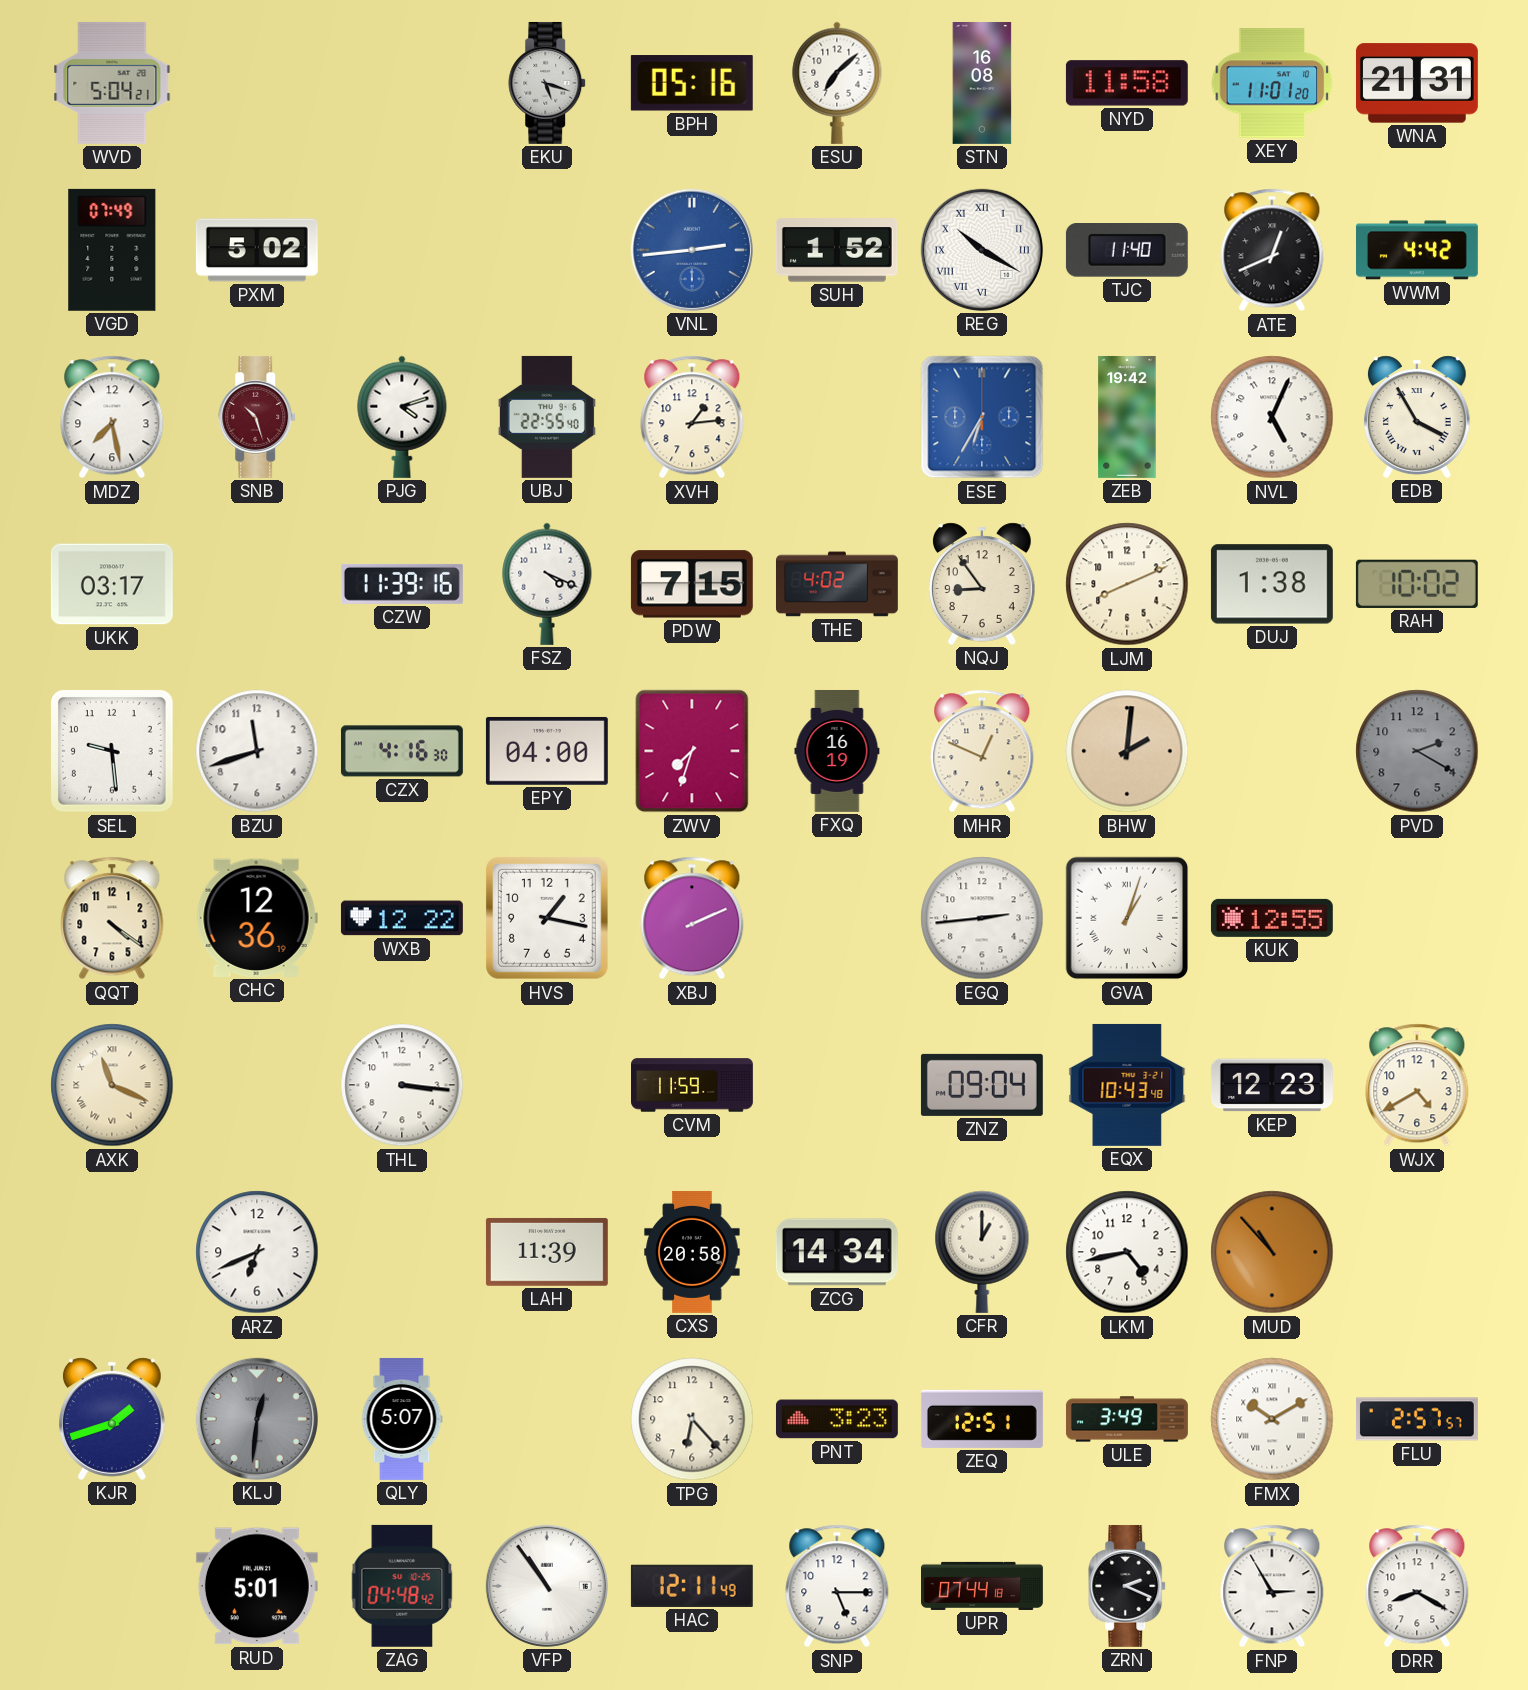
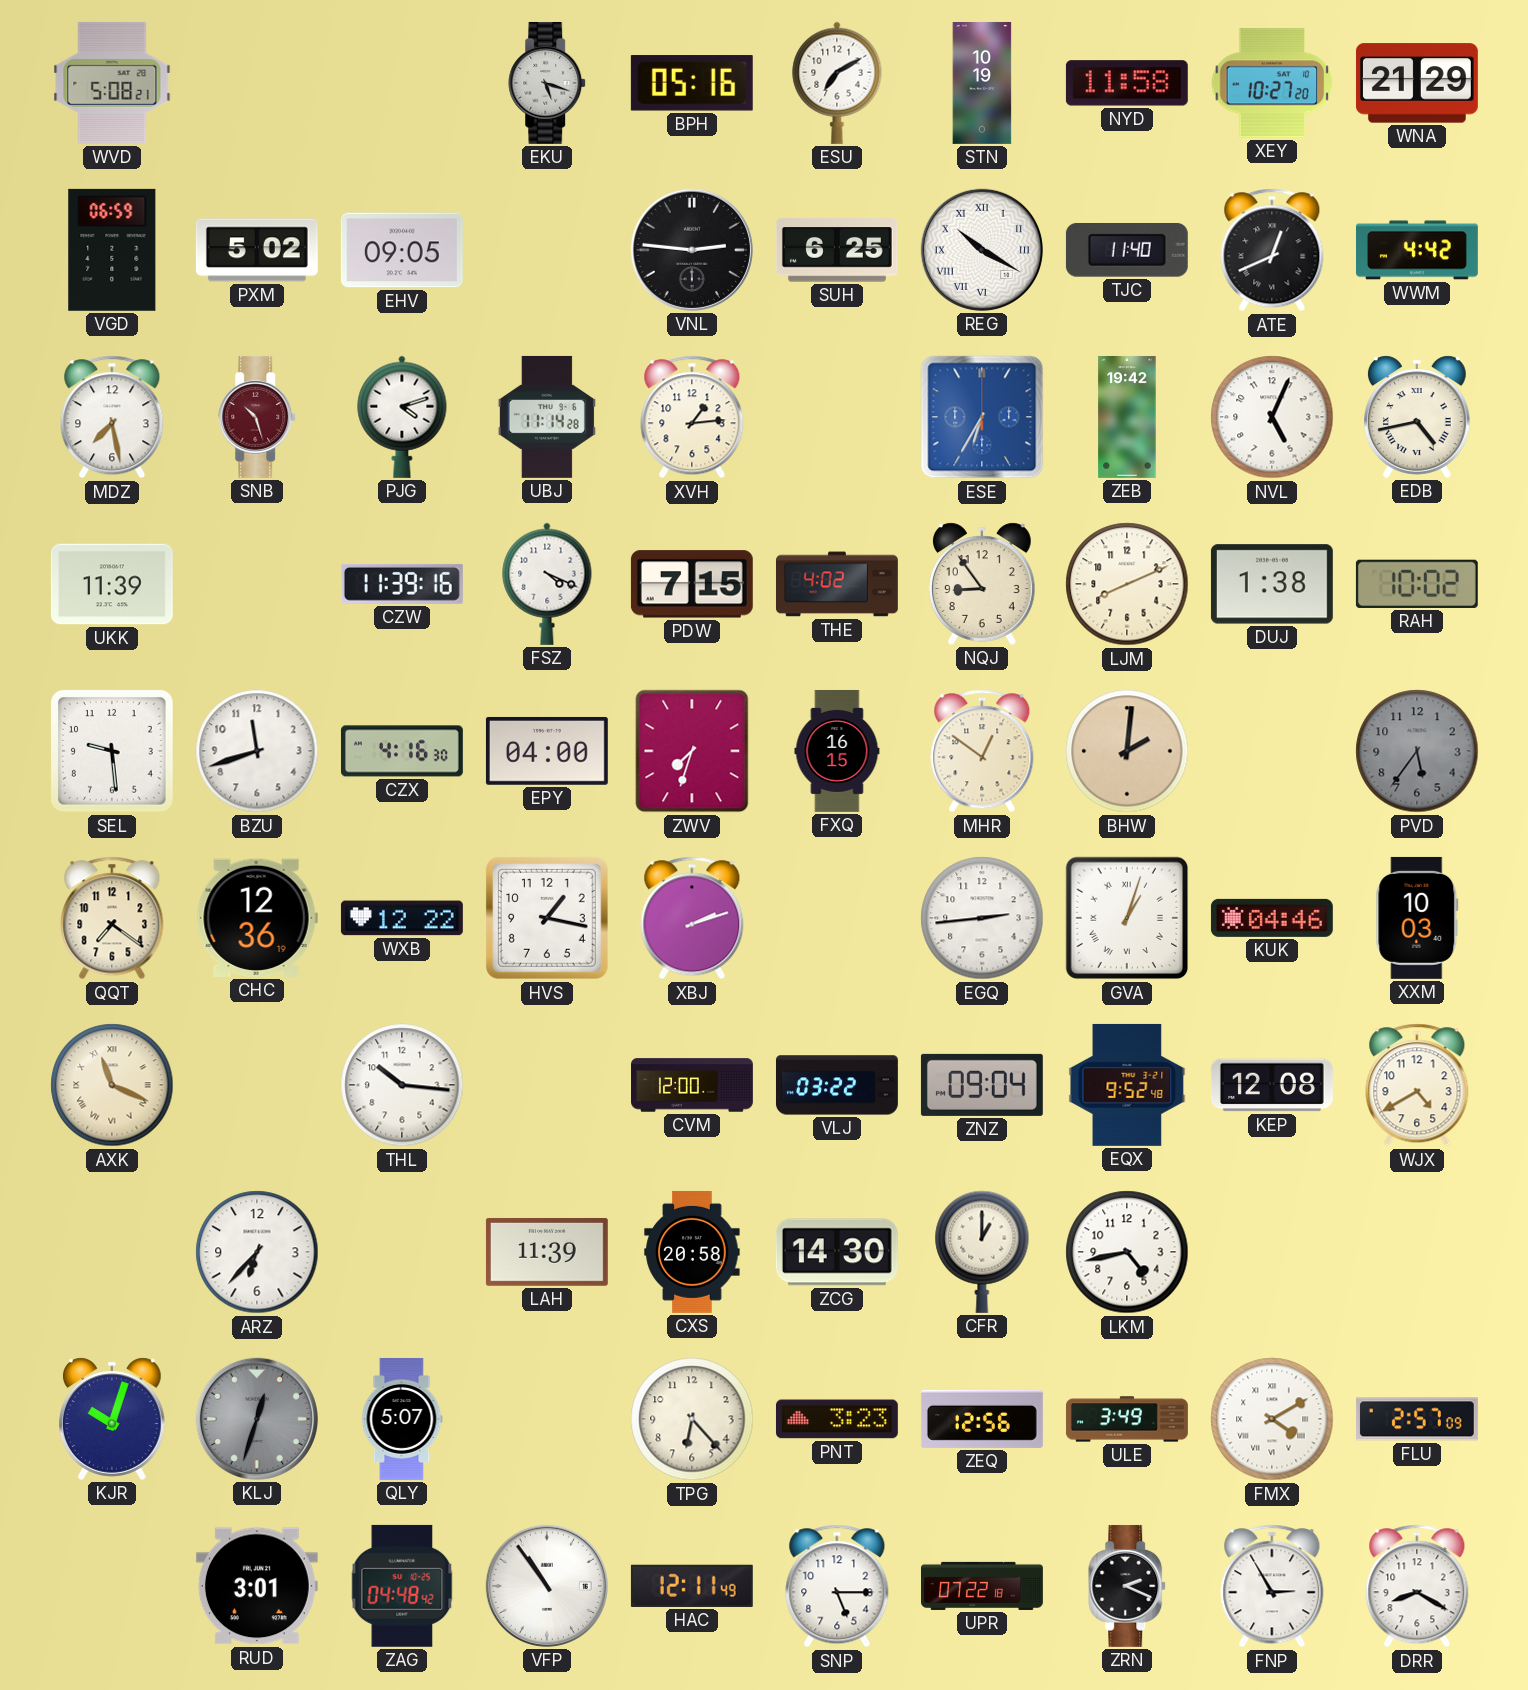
WVD: 5:04 -> 5:08
ESU: 7:08 -> 7:10
STN: 16:08 -> 10:19
XEY: 11:01 -> 10:27
WNA: 21:31 -> 21:29
VGD: 07:49 -> 06:59
EHV: none -> 09:05
VNL: 2:44 -> 2:46
VNL dial: blue -> black
SUH: 1:52 -> 6:25
UBJ: 22:55 -> 11:14
EDB: 3:55 -> 4:43
UKK: 03:17 -> 11:39
FXQ: 16:19 -> 16:15
MHR: 12:49 -> 12:51
PVD: 2:20 -> 5:36
QQT: 4:21 -> 7:21
XBJ: 2:11 -> 2:12
KUK: 12:55 -> 04:46
XXM: none -> 10:03
THL: 3:16 -> 10:16
CVM: 11:59 -> 12:00
VLJ: none -> 03:22
EQX: 10:43 -> 9:52
KEP: 12:23 -> 12:08
ARZ: 6:41 -> 6:37
ZCG: 14:34 -> 14:30
MUD: 10:53 -> none
KJR: 1:42 -> 10:03
KLJ: 12:31 -> 12:33
ZEQ: 12:51 -> 12:56
FMX: 10:10 -> 4:10
FLU: 2:57:57 -> 2:57:09
RUD: 5:01 -> 3:01
UPR: 07:44 -> 07:22
